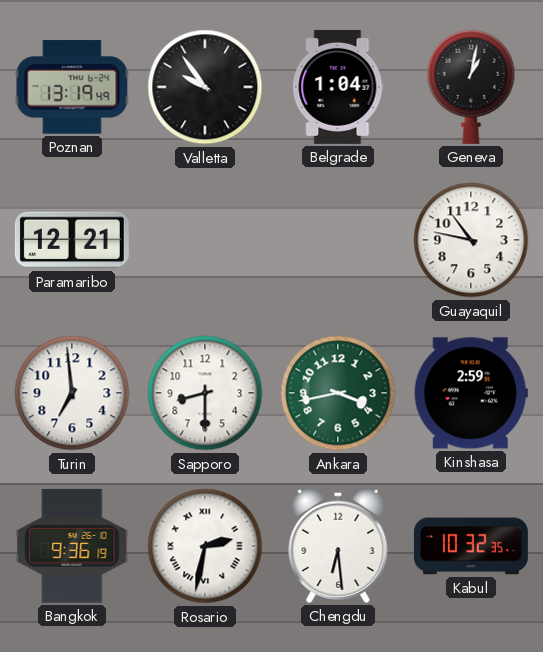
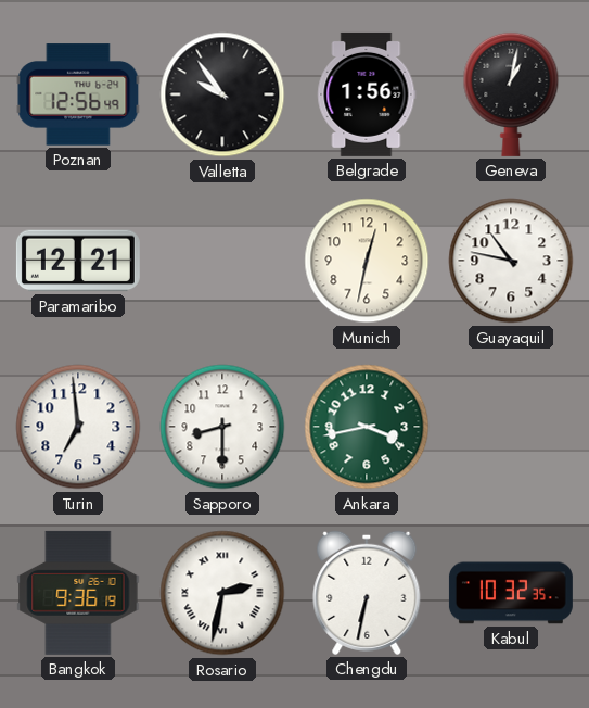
Poznan: 13:19 -> 12:56
Belgrade: 1:04 -> 1:56
Munich: none -> 12:32
Kinshasa: 2:59 -> none
Chengdu: 6:29 -> 6:32
